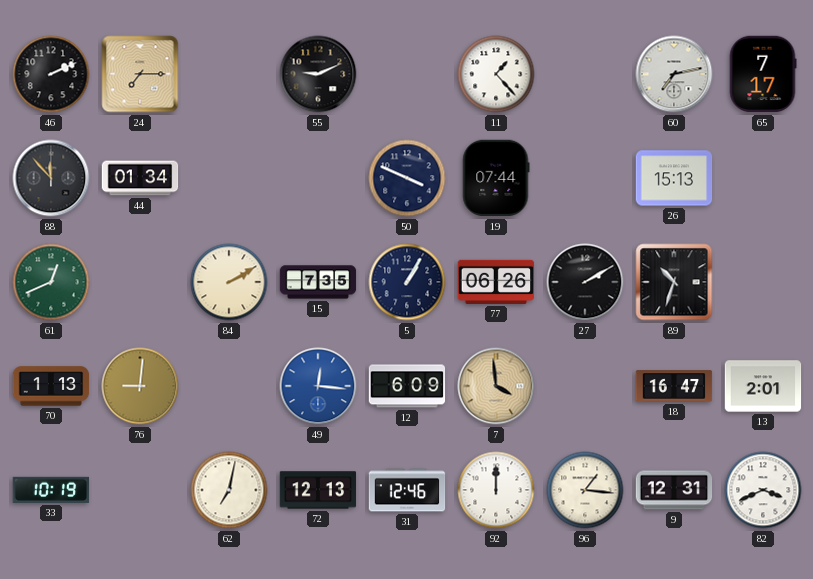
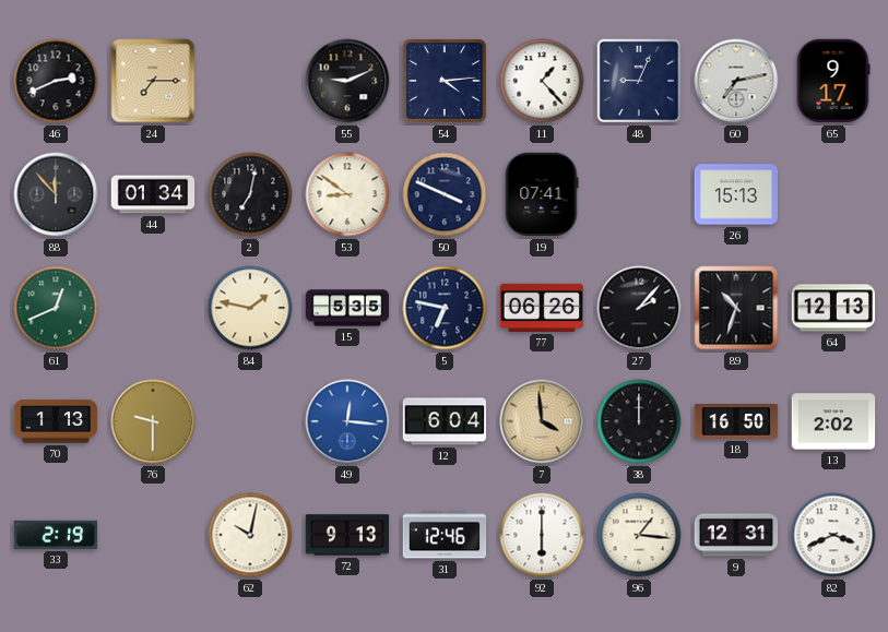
46: 2:11 -> 2:41
54: none -> 4:14
48: none -> 9:04
65: 7:17 -> 9:17
2: none -> 7:02
53: none -> 8:51
19: 07:44 -> 07:41
84: 2:10 -> 1:47
15: 7:35 -> 5:35
5: 1:05 -> 6:47
27: 2:10 -> 2:07
64: none -> 12:13
76: 9:01 -> 9:30
12: 6:09 -> 6:04
38: none -> 12:00
18: 16:47 -> 16:50
13: 2:01 -> 2:02
33: 10:19 -> 2:19
62: 7:02 -> 10:02
72: 12:13 -> 9:13
92: 12:00 -> 6:00
